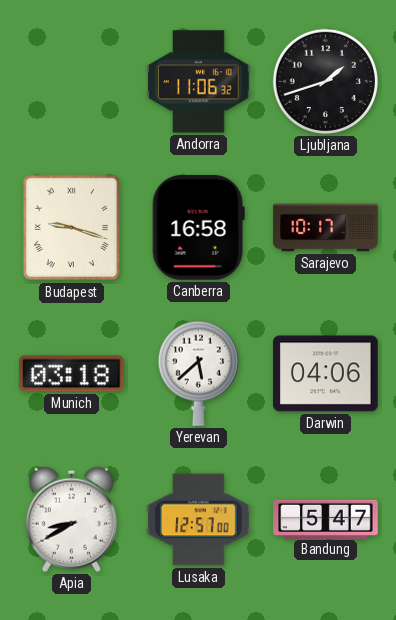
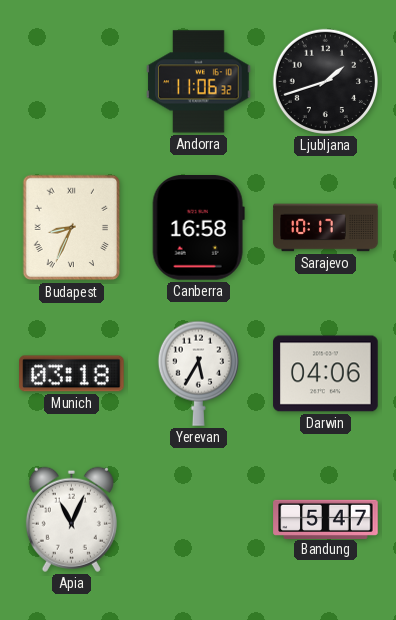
Budapest: 9:18 -> 8:34
Yerevan: 5:38 -> 5:35
Apia: 8:40 -> 11:04
Lusaka: 12:57 -> none
